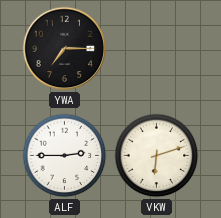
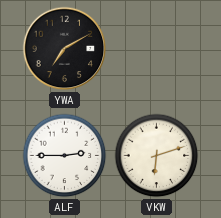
YWA: 7:15 -> 7:10
